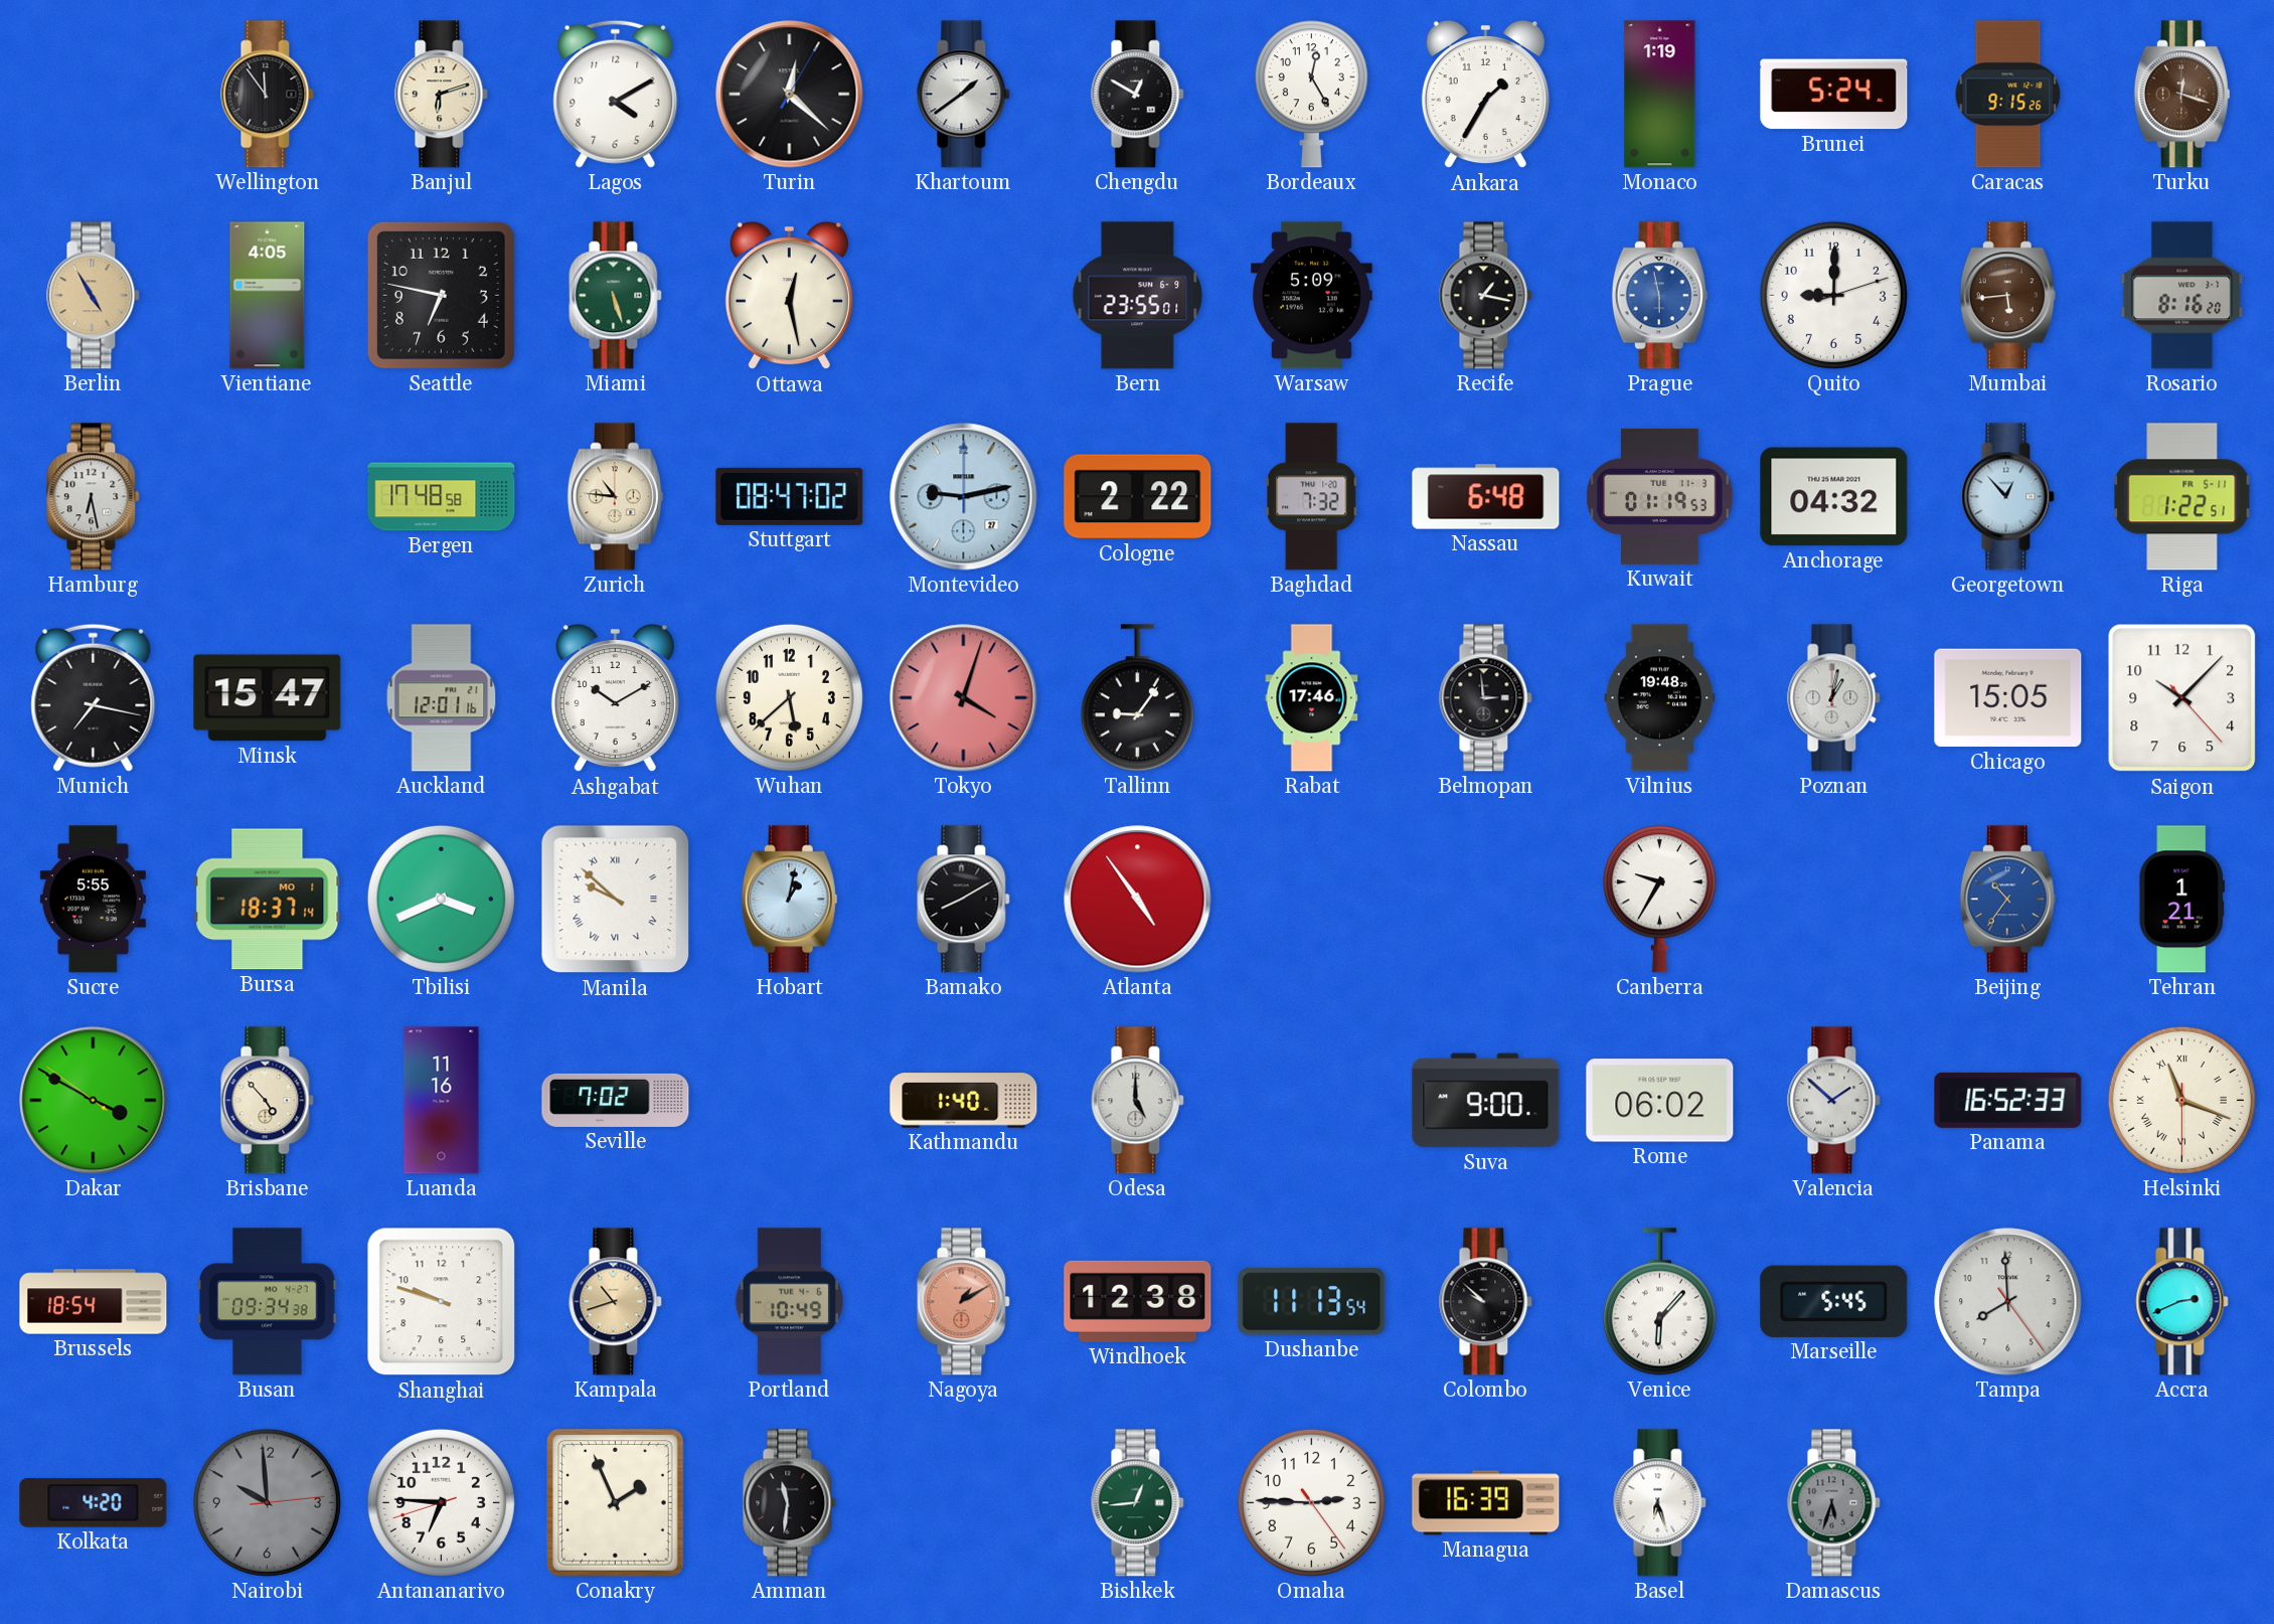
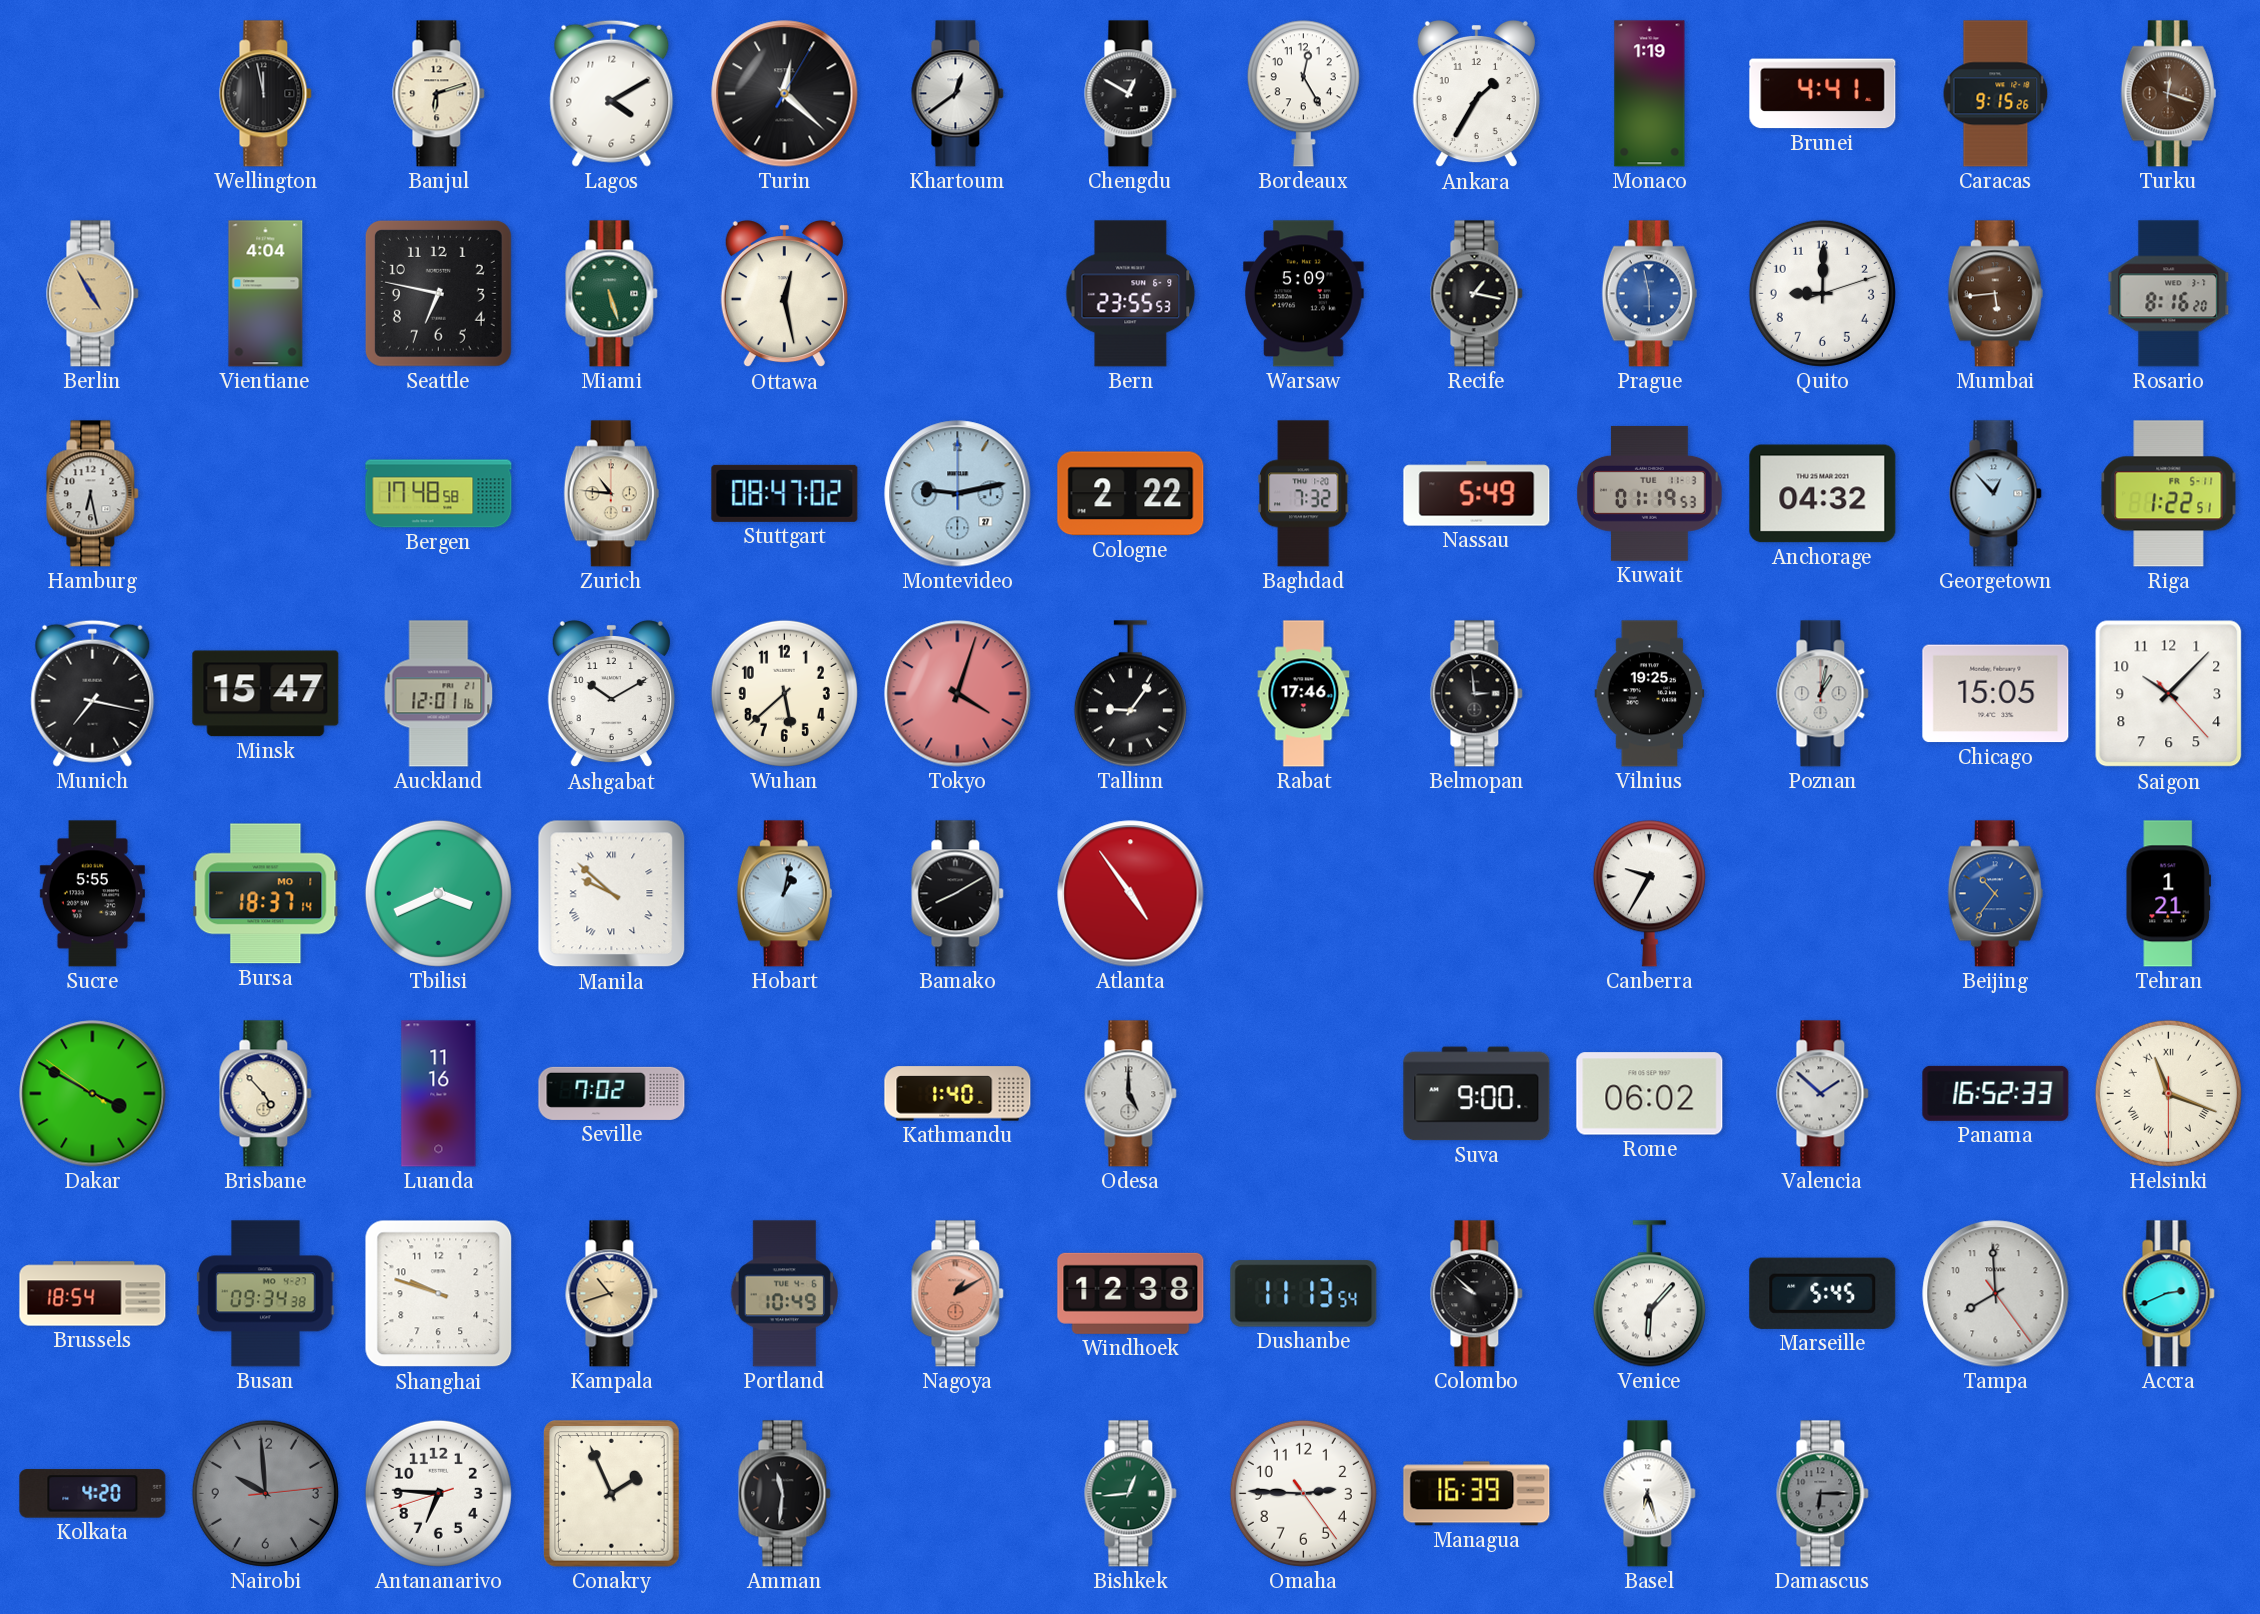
Wellington: 11:54 -> 11:58
Khartoum: 1:39 -> 12:39
Brunei: 5:24 -> 4:41
Vientiane: 4:05 -> 4:04
Bern: 23:55:01 -> 23:55:53
Nassau: 6:48 -> 5:49
Vilnius: 19:48 -> 19:25
Damascus: 5:33 -> 6:15
